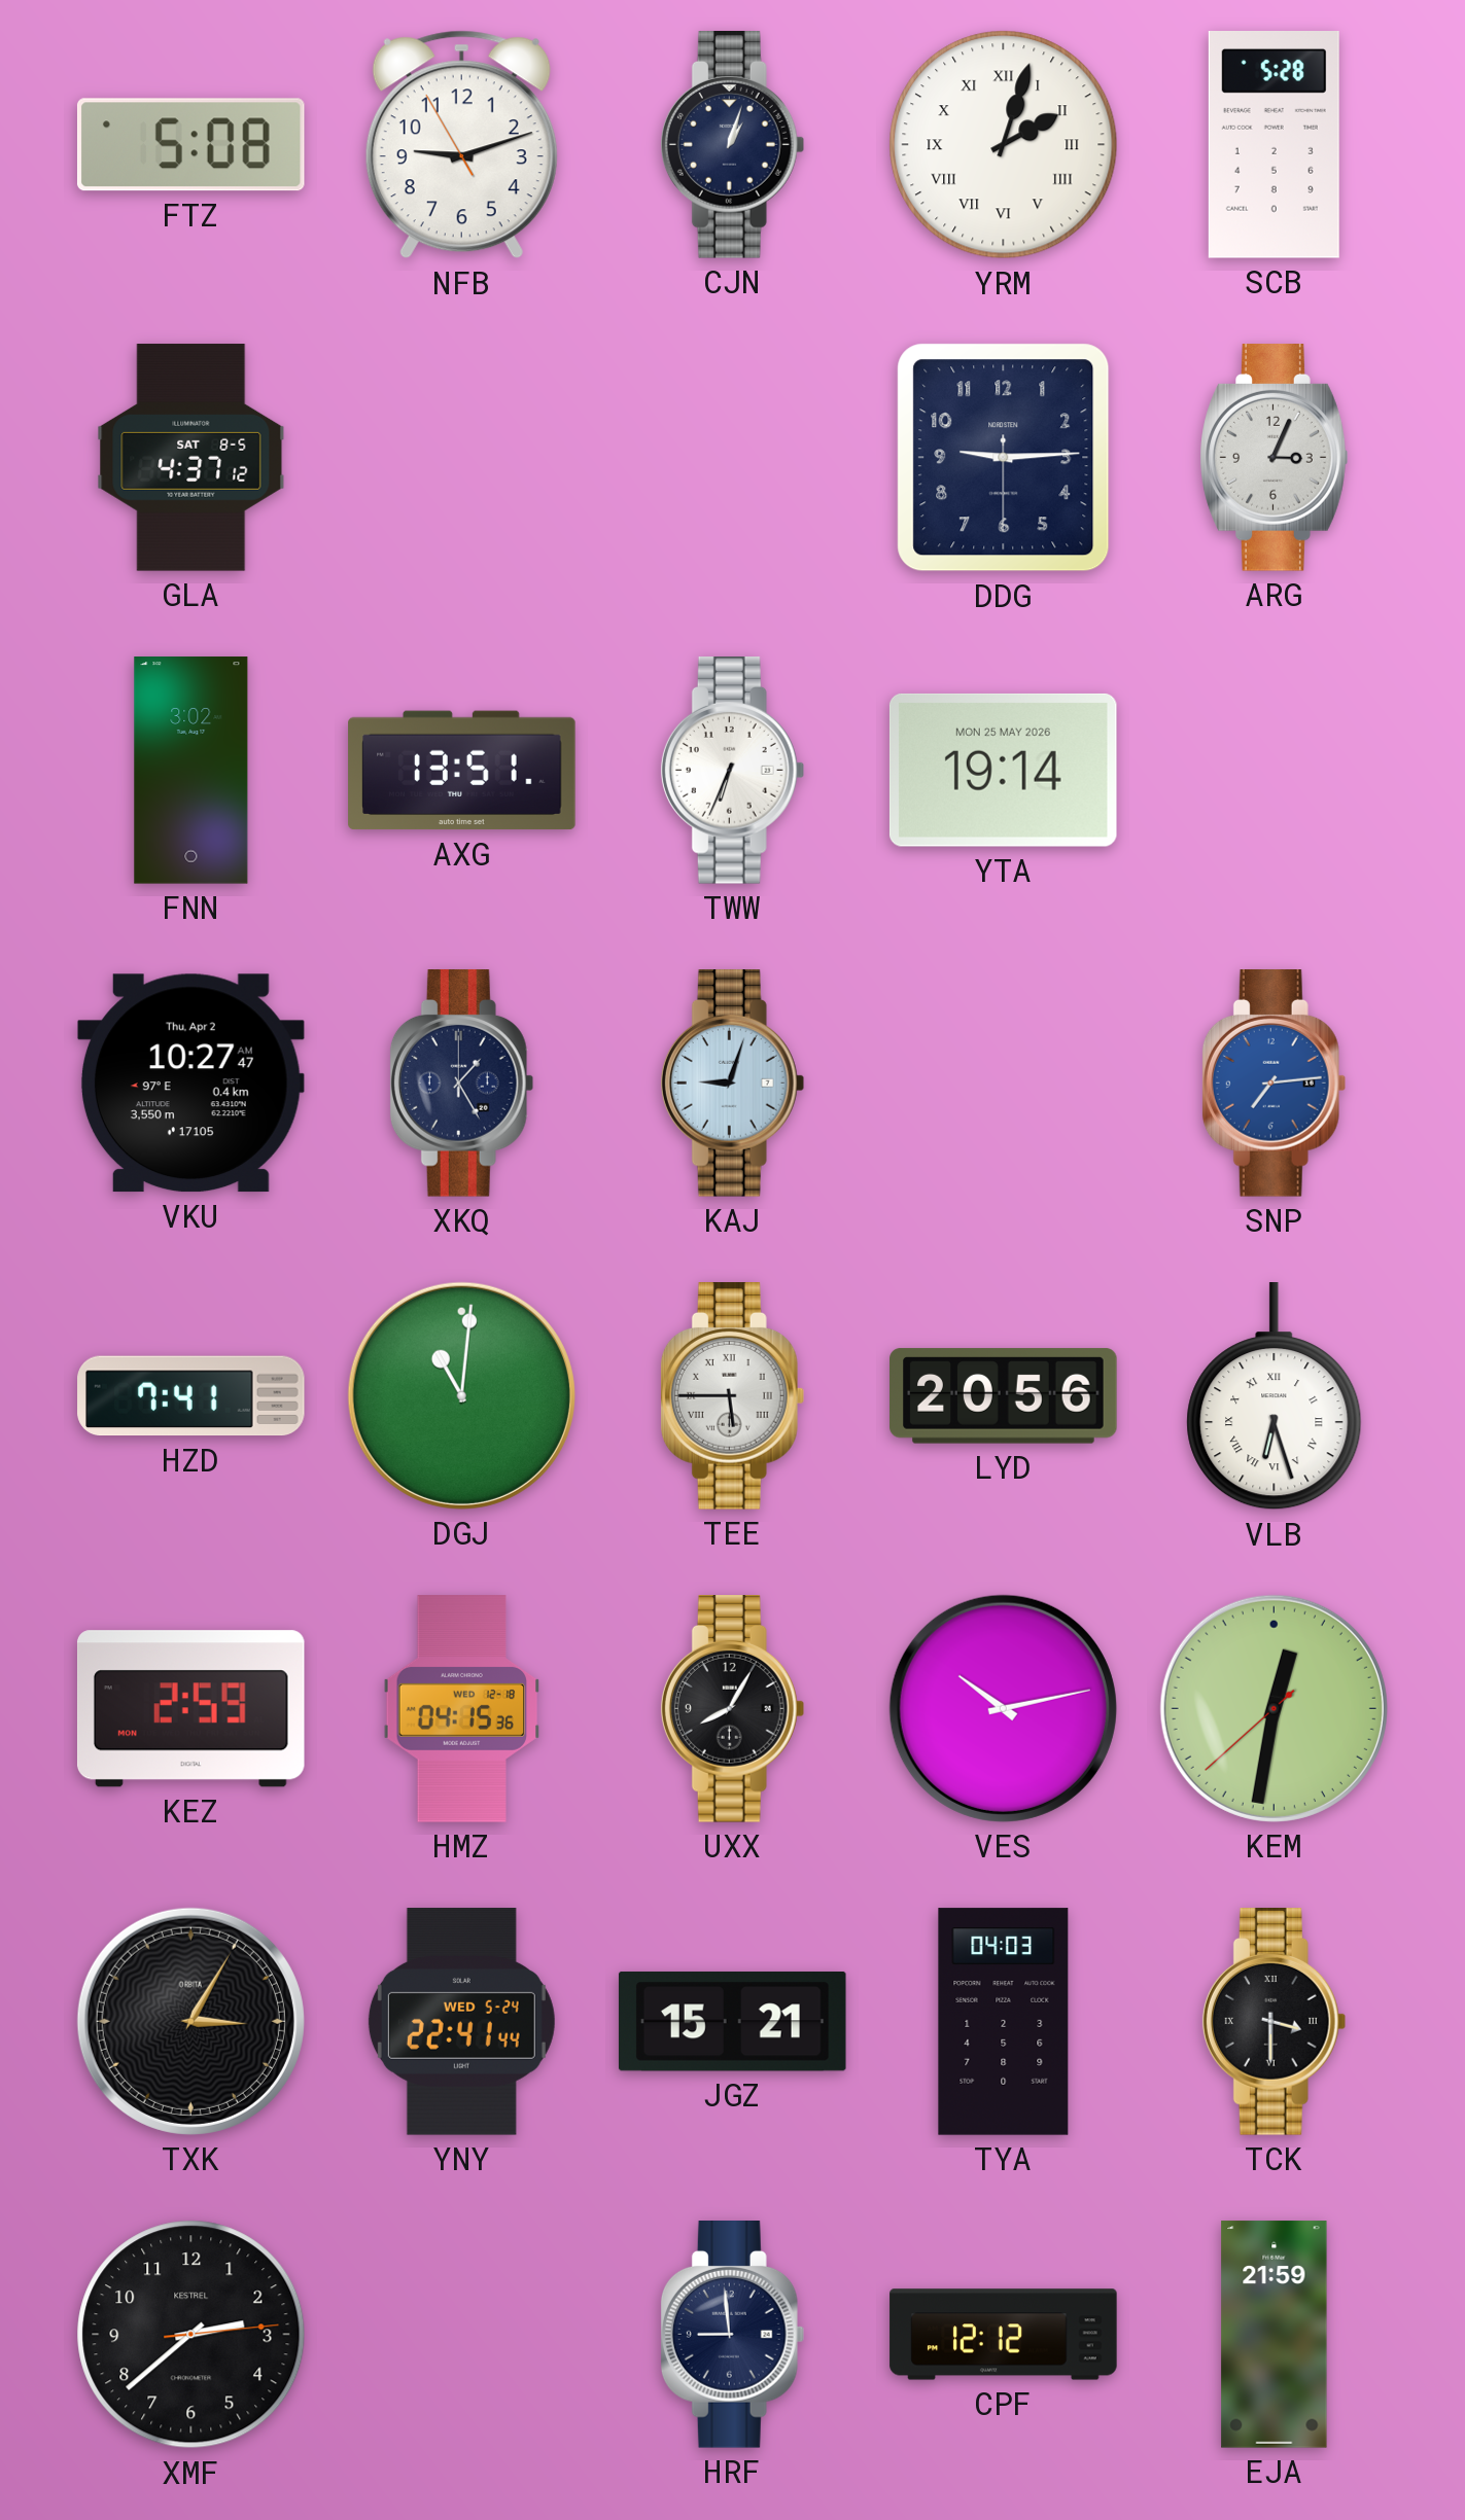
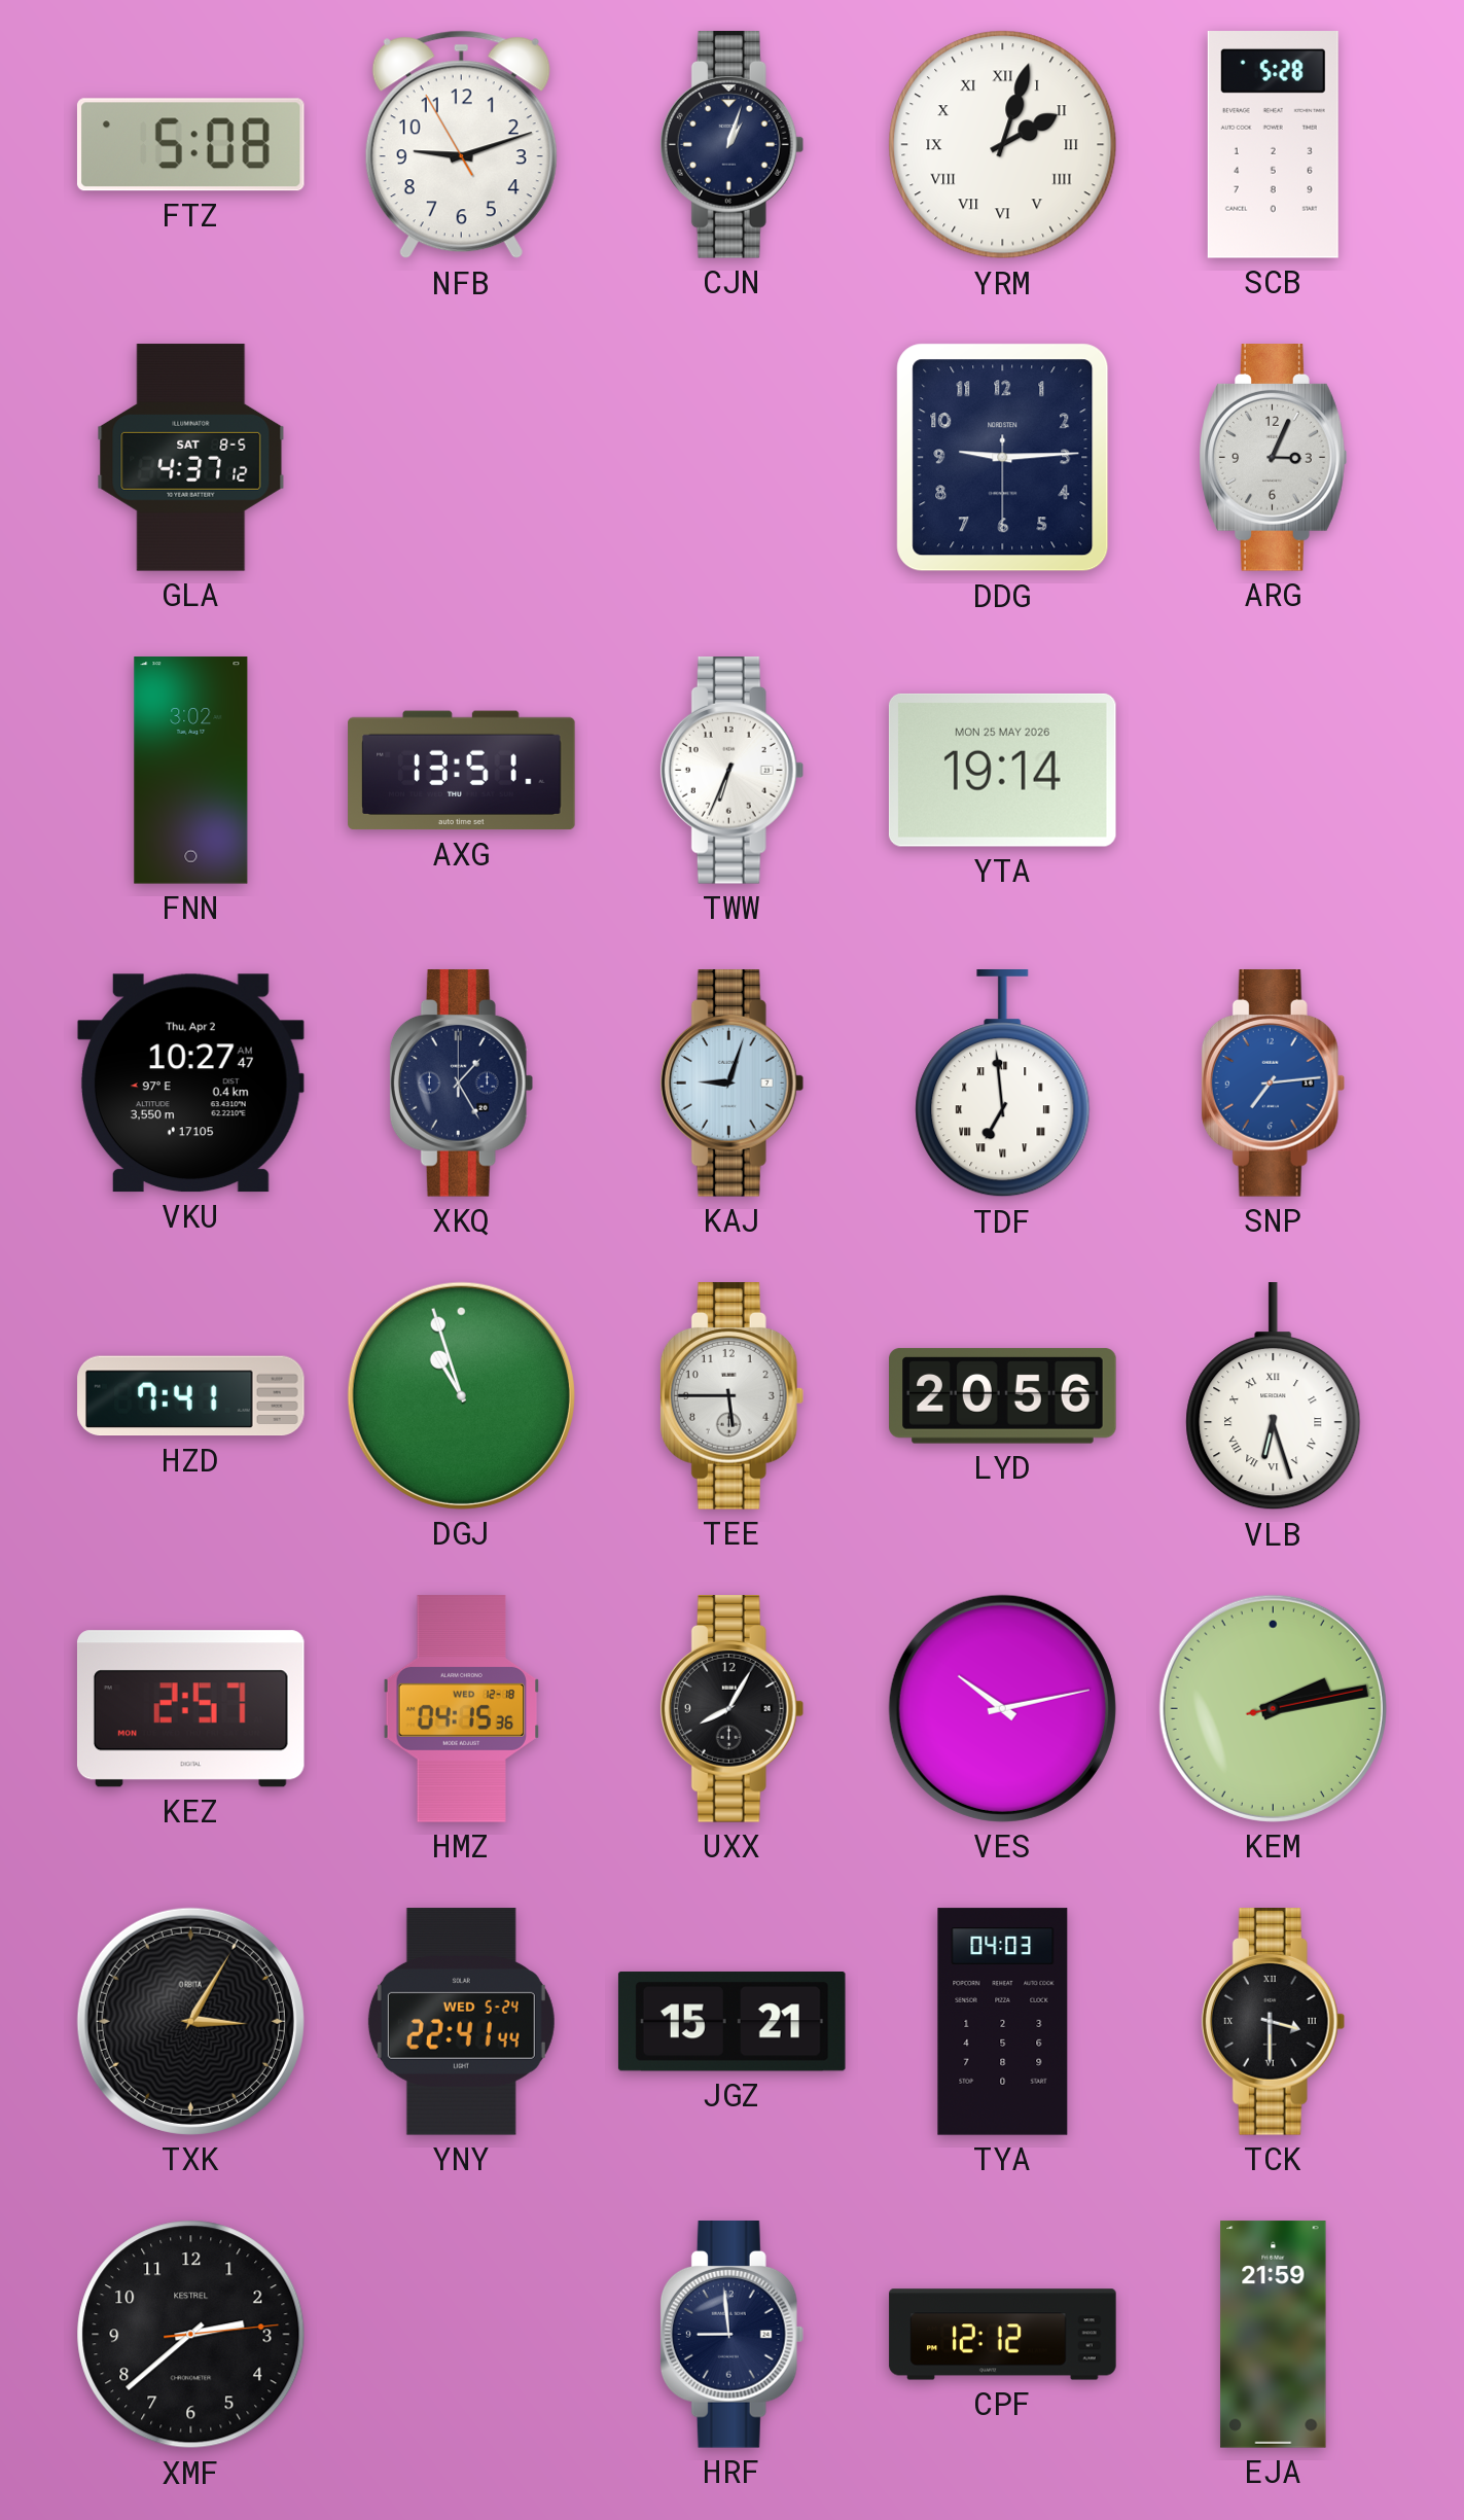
TDF: none -> 6:59
DGJ: 11:01 -> 10:57
TEE numerals: Roman -> Arabic
KEZ: 2:59 -> 2:57
KEM: 12:31 -> 2:13
